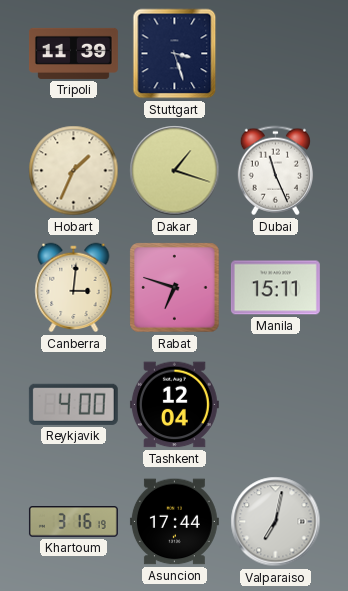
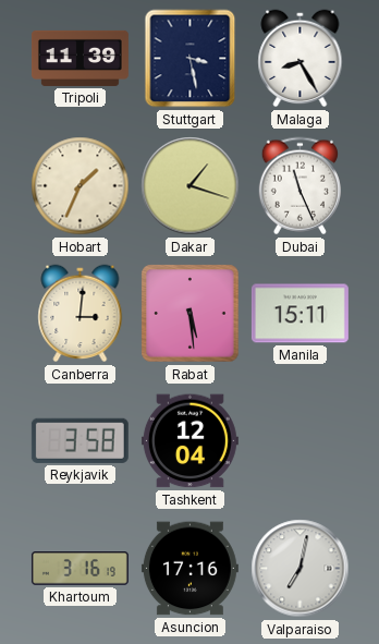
Stuttgart: 3:27 -> 3:28
Malaga: none -> 8:25
Rabat: 6:48 -> 5:29
Reykjavik: 4:00 -> 3:58
Asuncion: 17:44 -> 17:16
